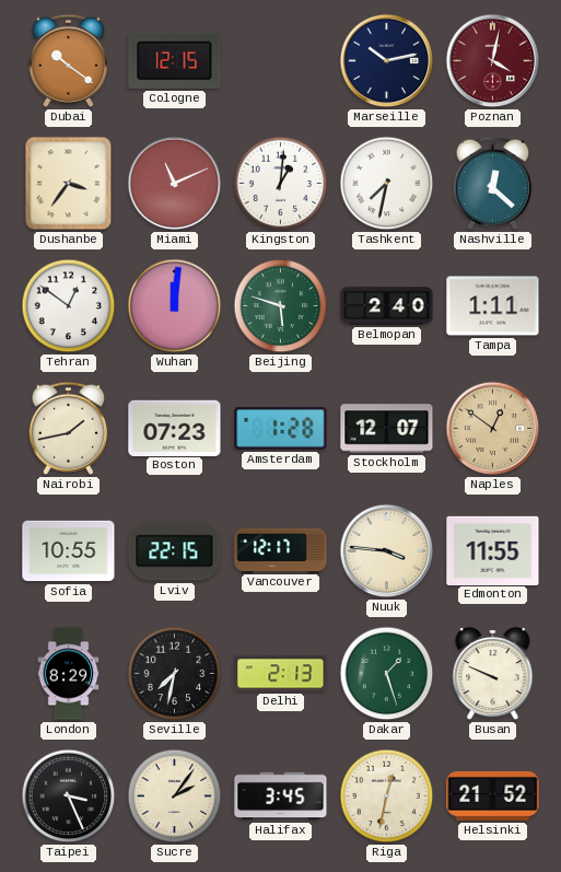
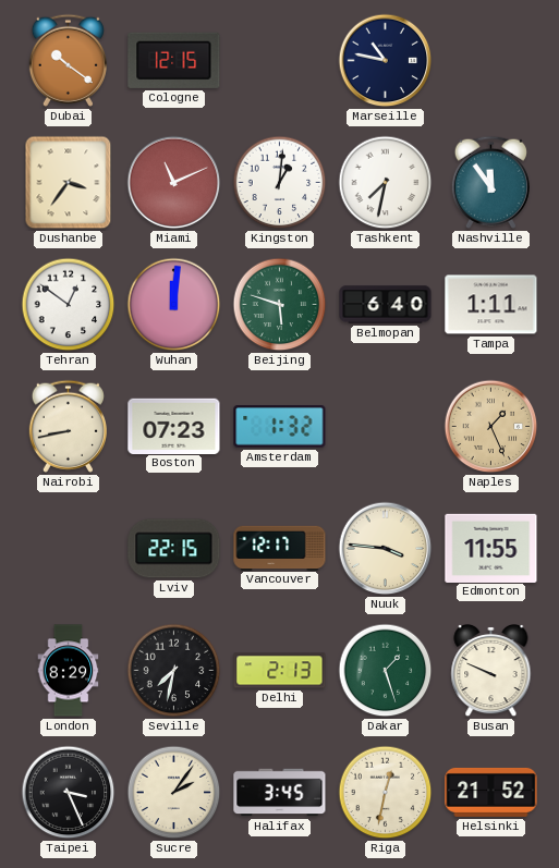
Marseille: 10:13 -> 10:47
Poznan: 4:02 -> none
Nashville: 12:22 -> 11:54
Belmopan: 2:40 -> 6:40
Nairobi: 1:43 -> 8:43
Amsterdam: 1:28 -> 1:32
Stockholm: 12:07 -> none
Naples: 12:51 -> 1:26
Sofia: 10:55 -> none
